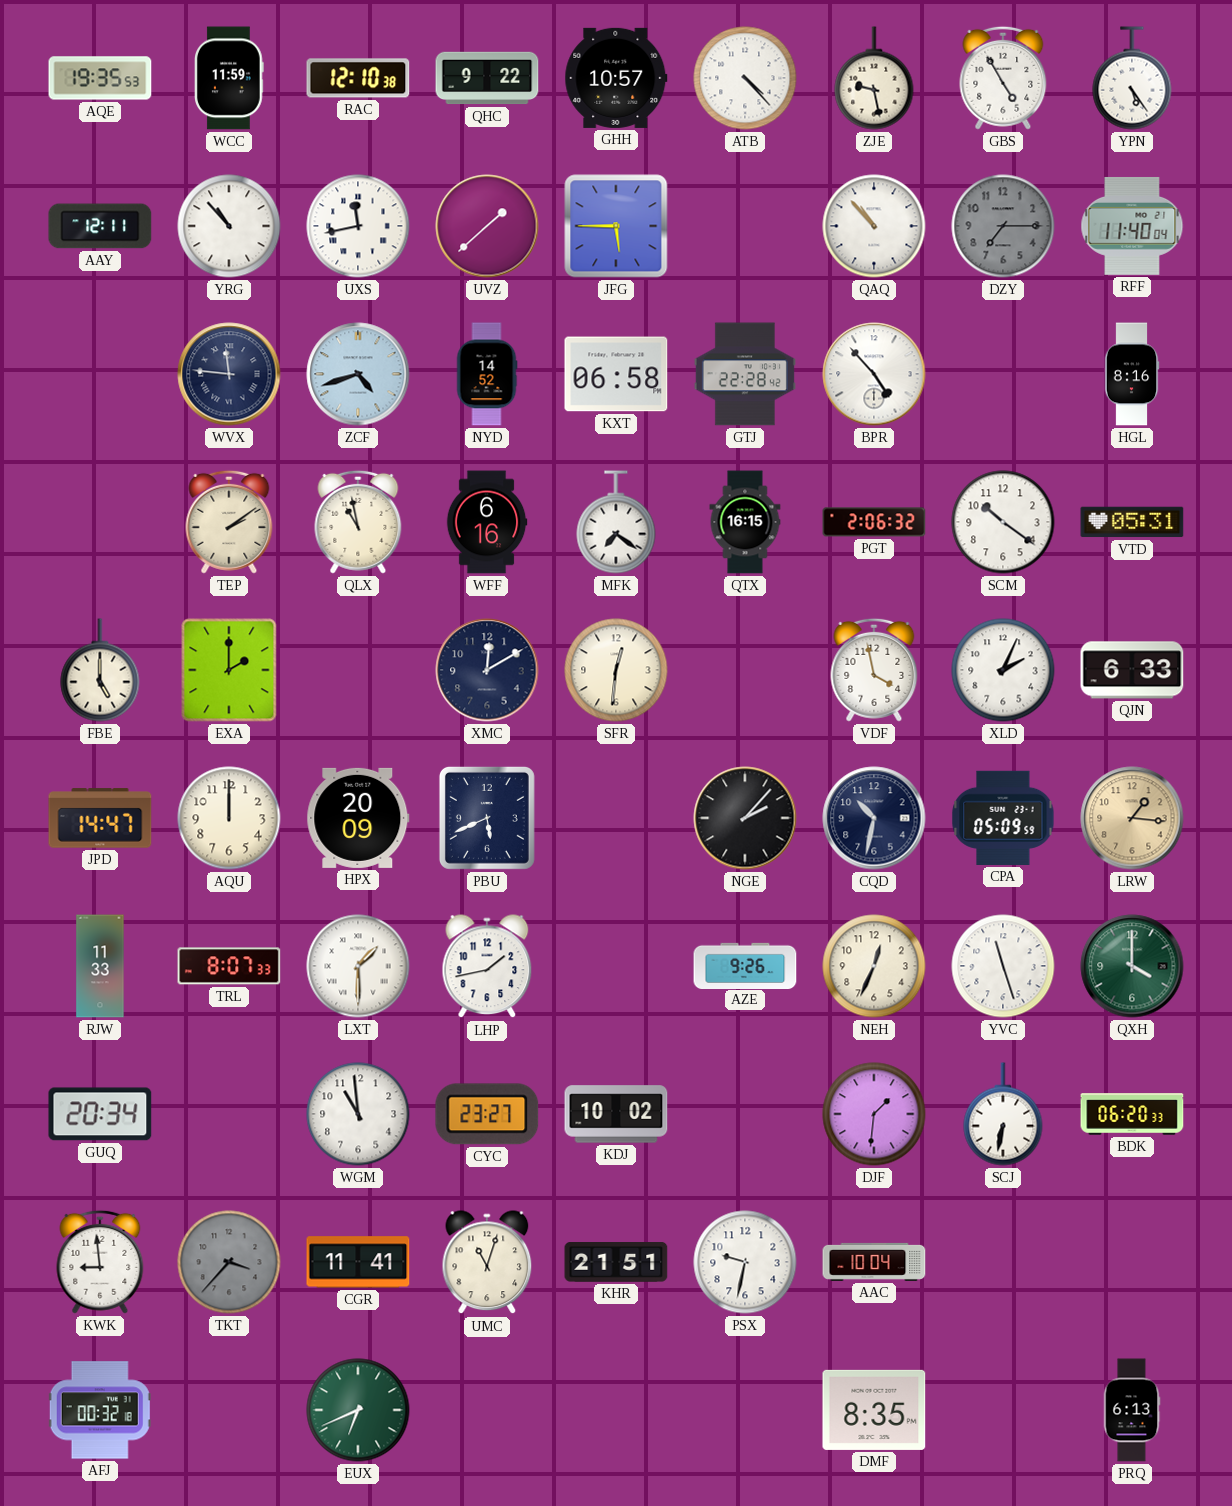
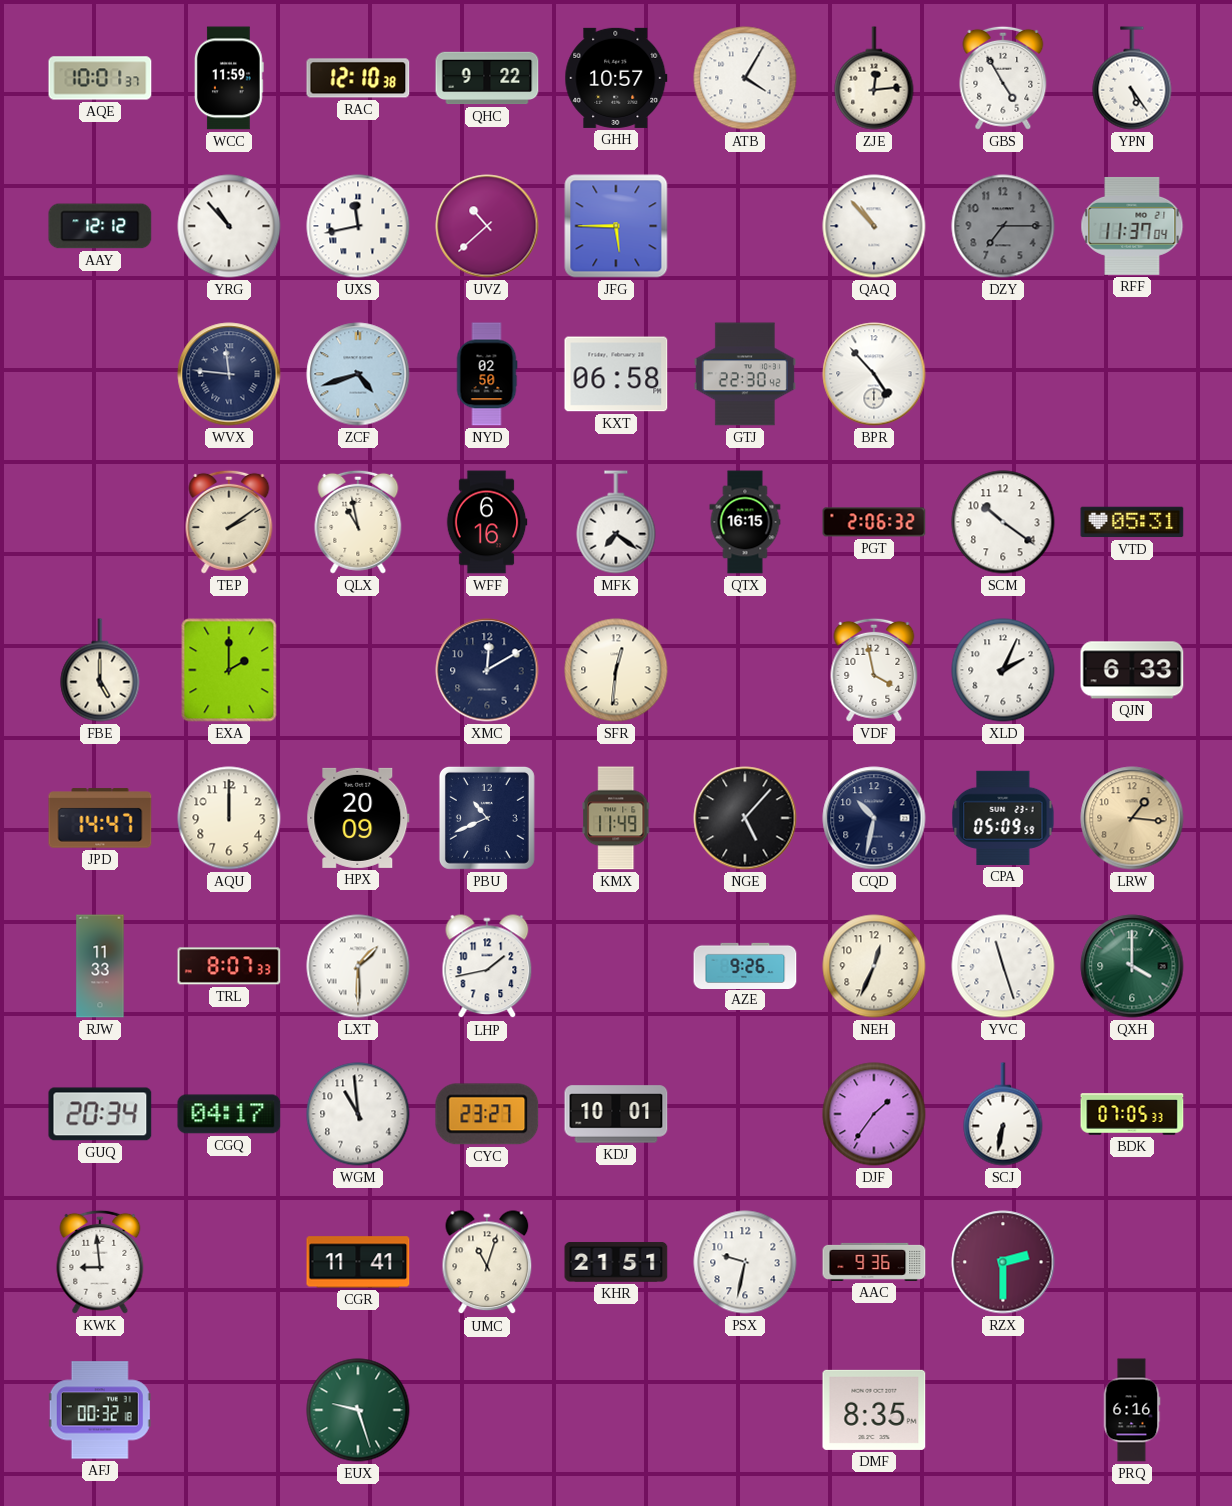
AQE: 19:35 -> 10:01
ATB: 4:23 -> 4:05
ZJE: 9:28 -> 12:14
AAY: 12:11 -> 12:12
UVZ: 1:38 -> 10:38
RFF: 11:40 -> 11:37
NYD: 14:52 -> 02:50
GTJ: 22:28 -> 22:30
HGL: 8:16 -> none
PBU: 5:41 -> 10:41
KMX: none -> 11:49
NGE: 2:07 -> 5:07
CGQ: none -> 04:17
KDJ: 10:02 -> 10:01
DJF: 1:31 -> 1:36
BDK: 06:20 -> 07:05
TKT: 3:37 -> none
AAC: 10:04 -> 9:36
RZX: none -> 2:30
EUX: 6:41 -> 9:27
PRQ: 6:13 -> 6:16
